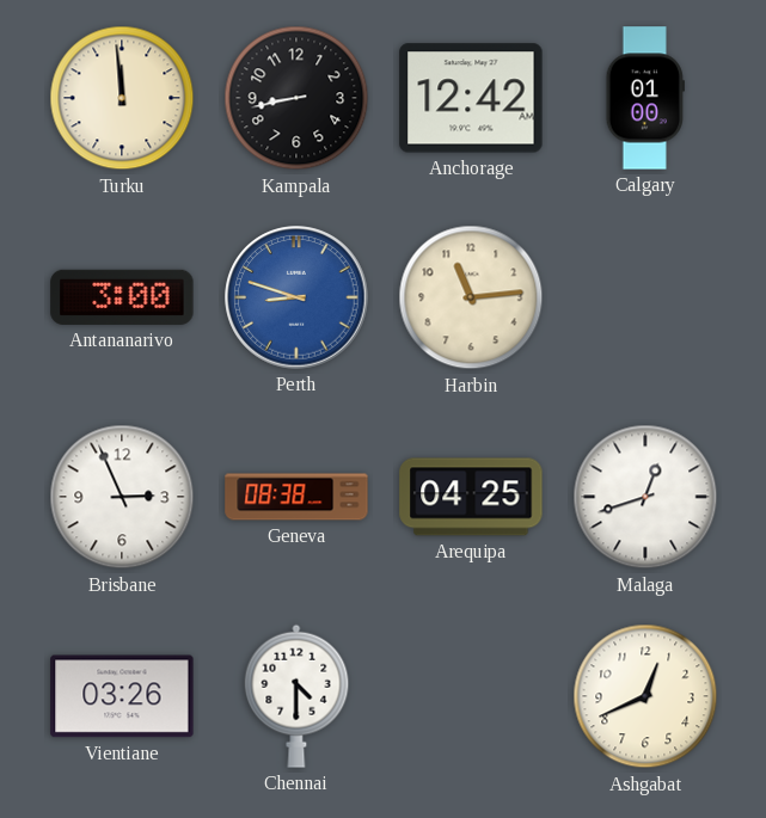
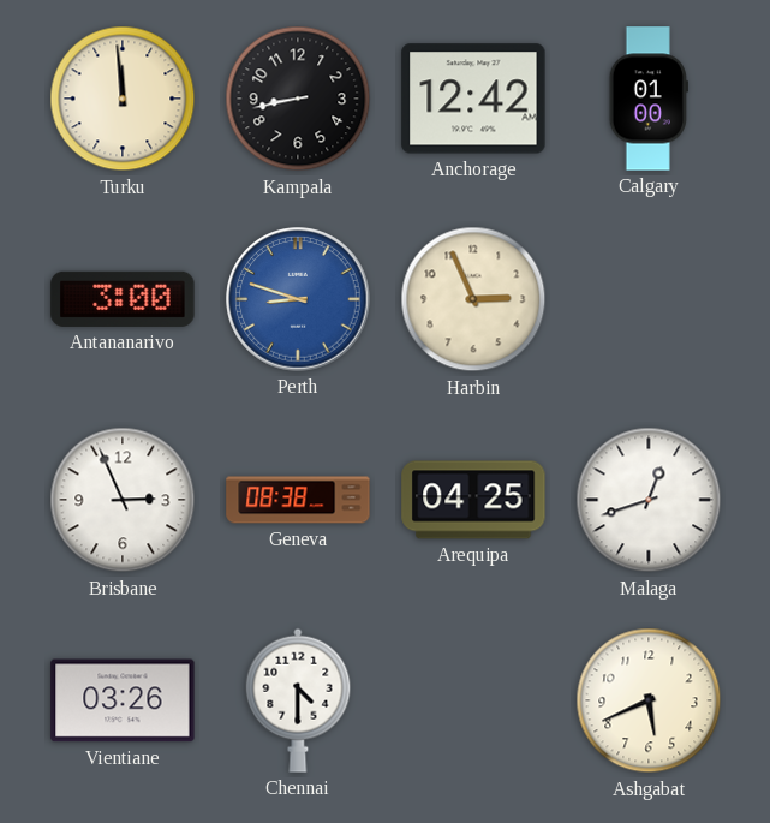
Harbin: 11:14 -> 2:56
Ashgabat: 12:41 -> 5:41
